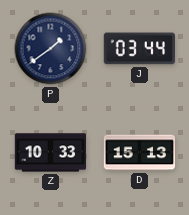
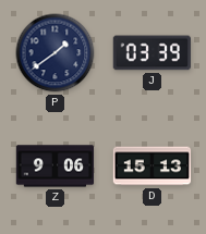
J: 03:44 -> 03:39
Z: 10:33 -> 9:06
